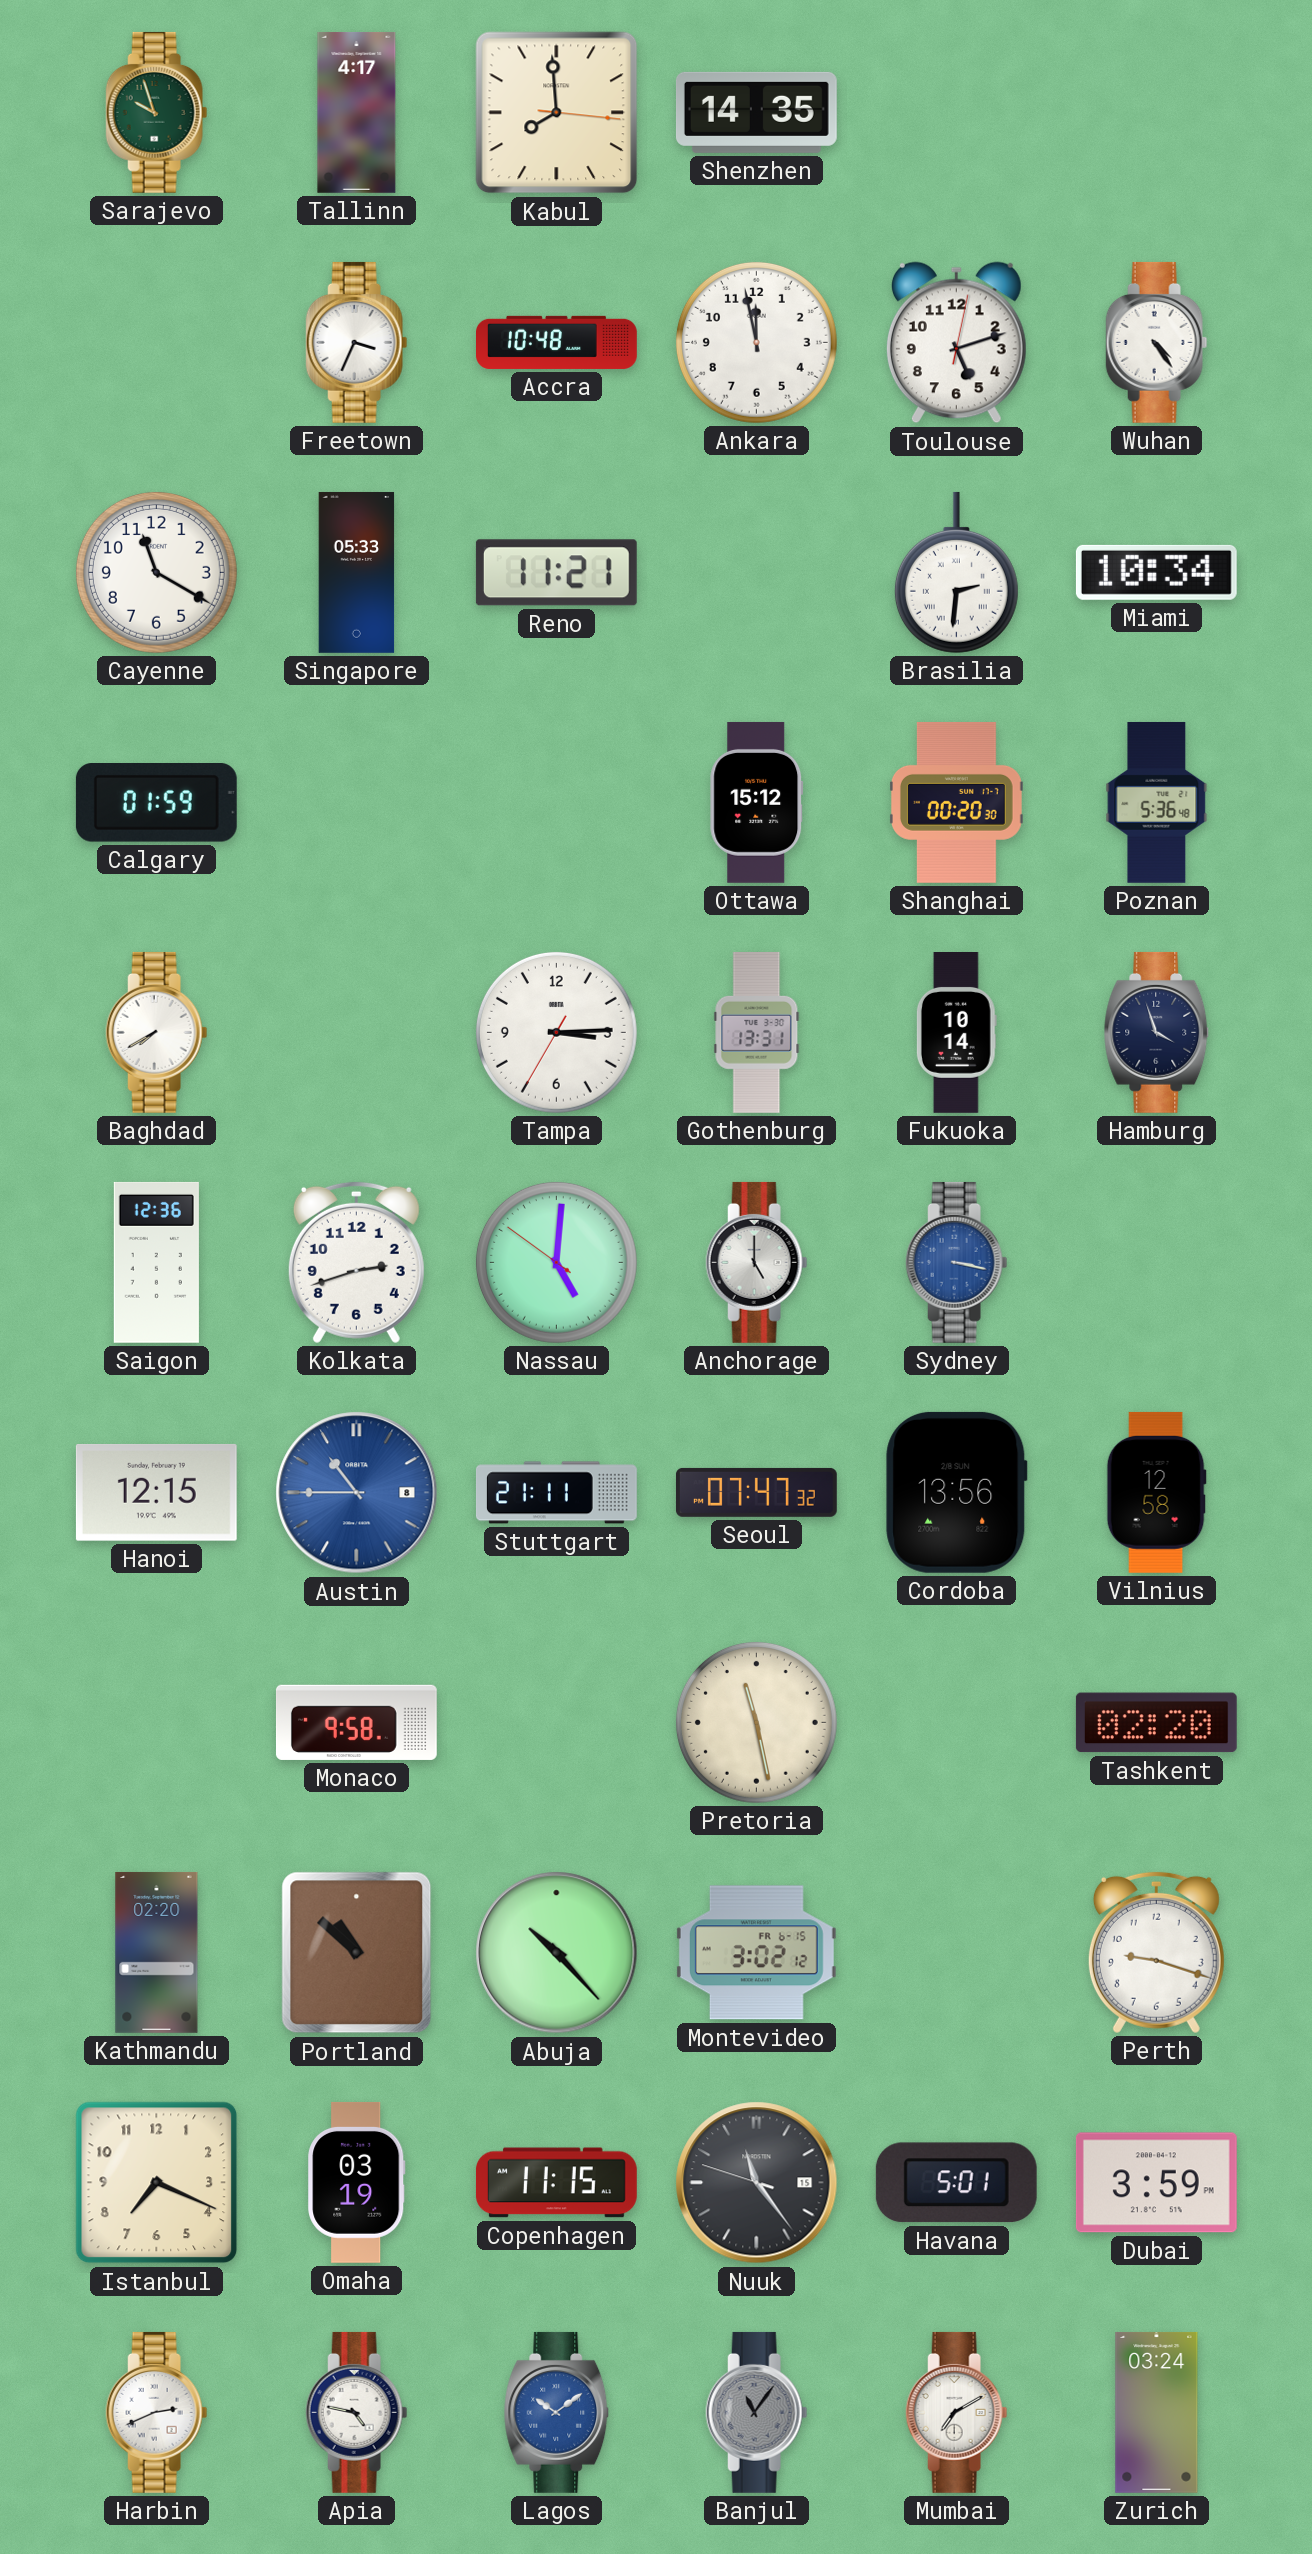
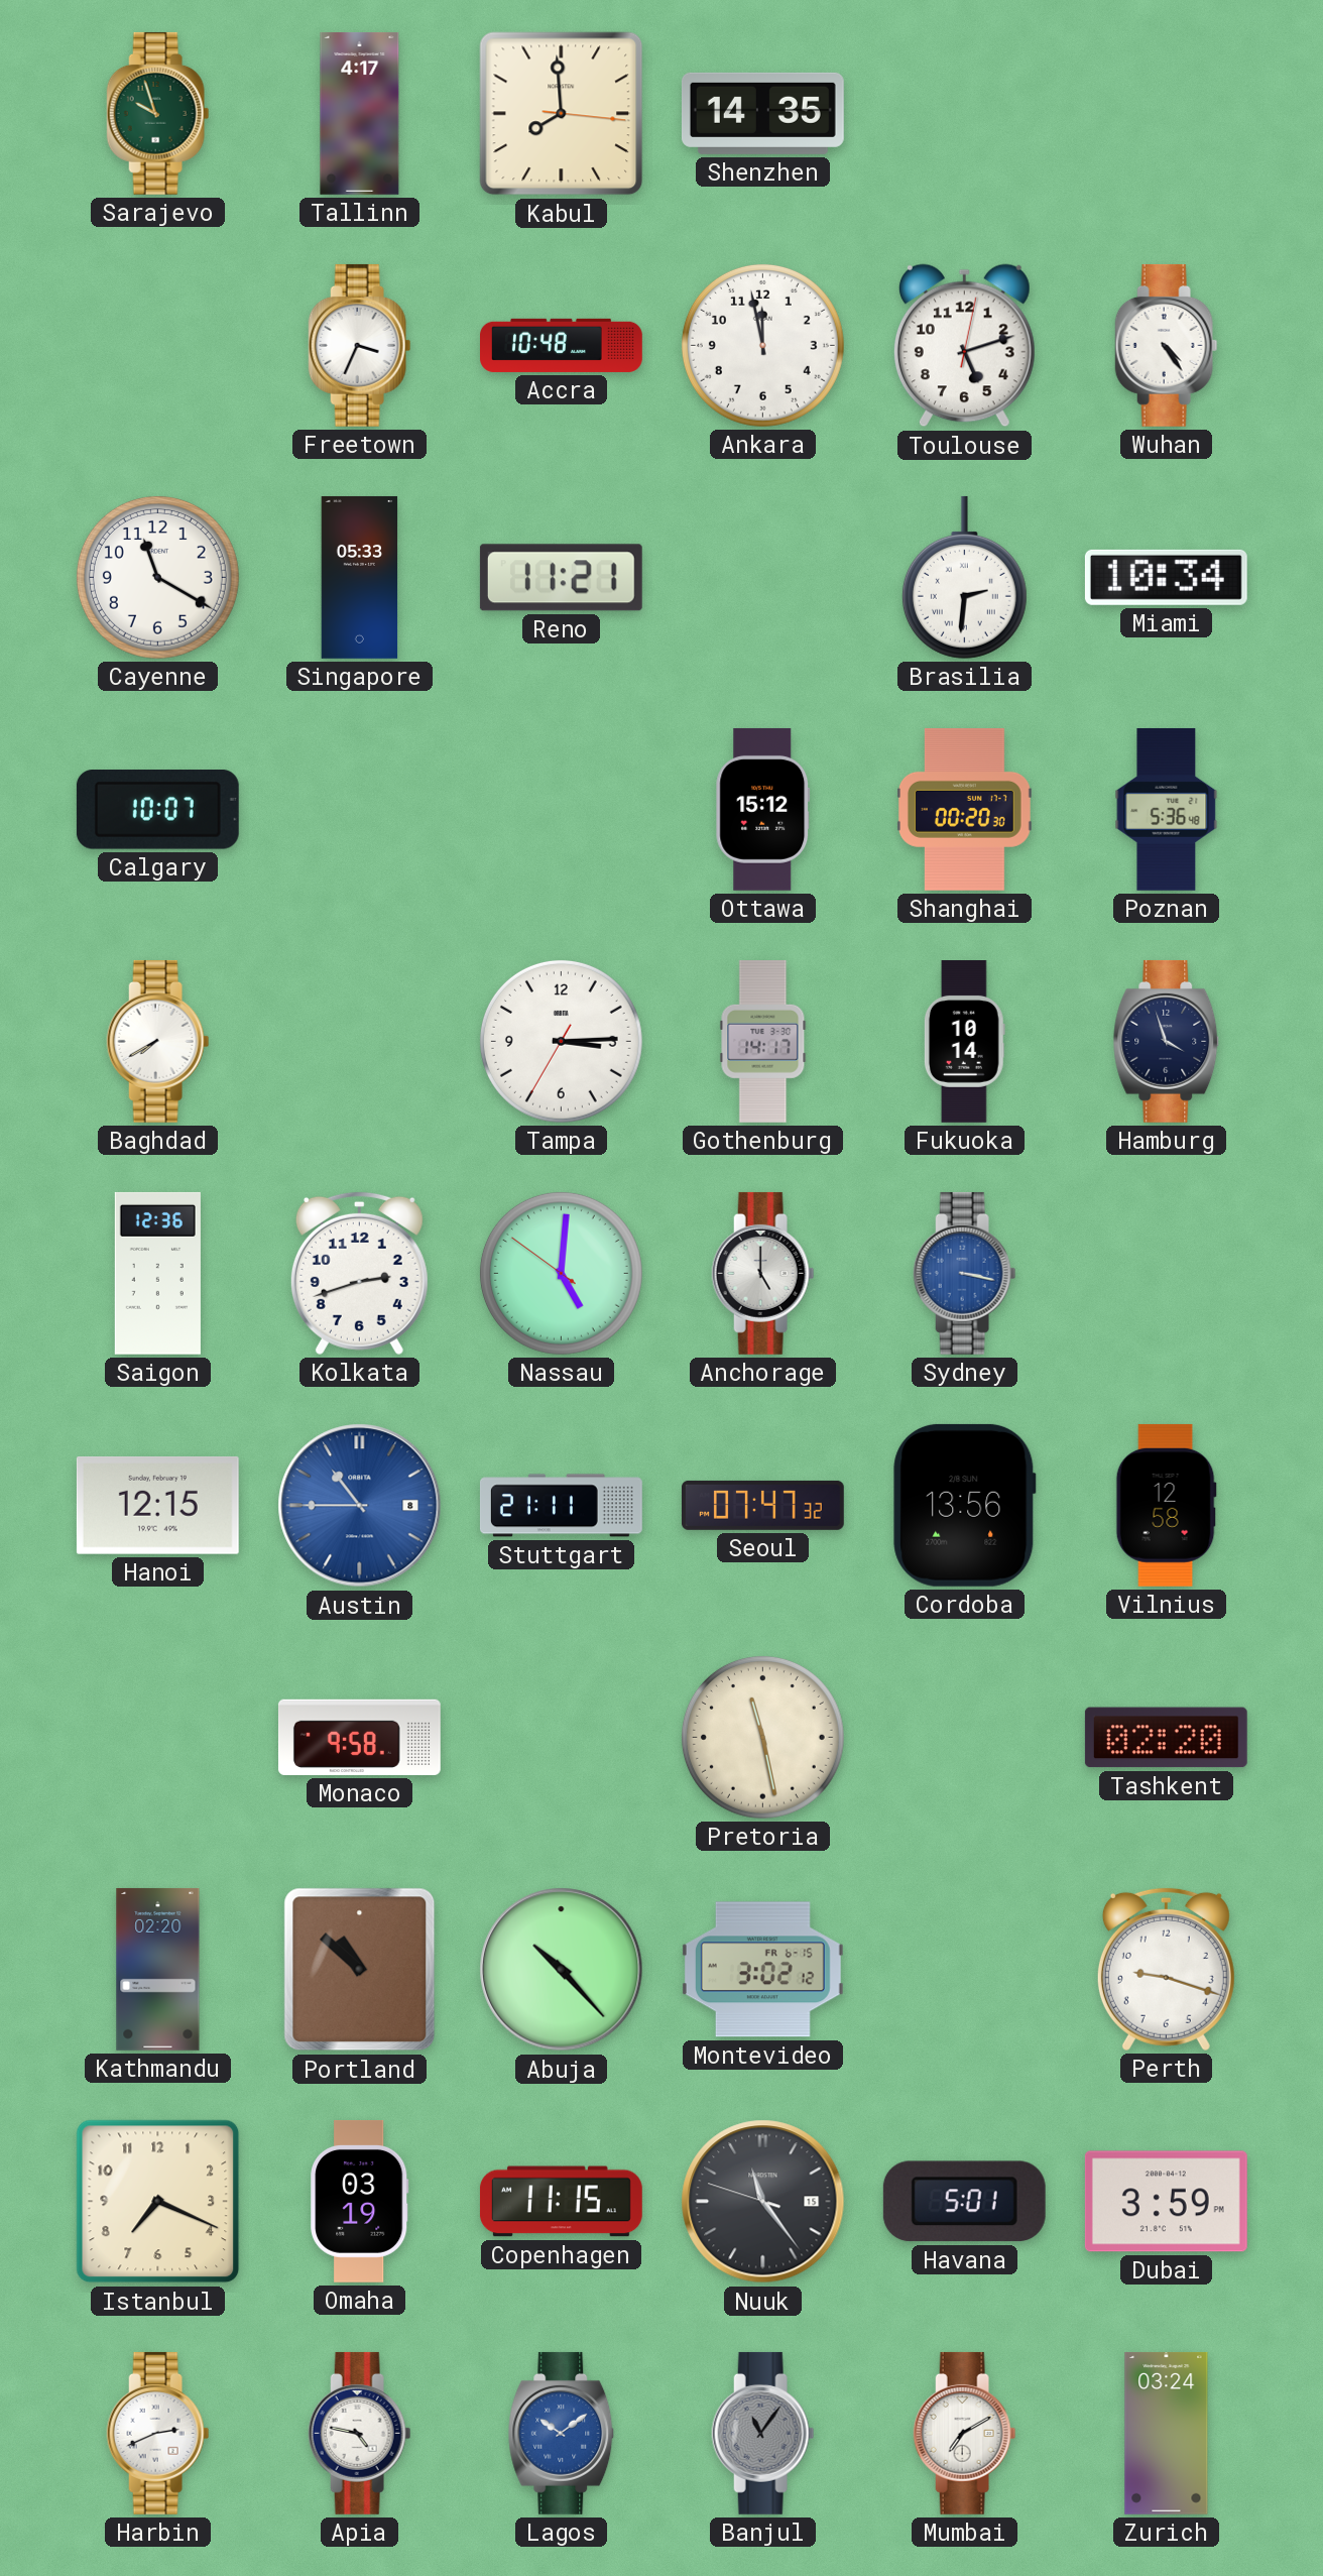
Calgary: 01:59 -> 10:07
Gothenburg: 13:31 -> 14:17
